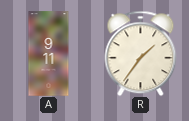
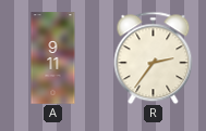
R: 1:36 -> 2:36
